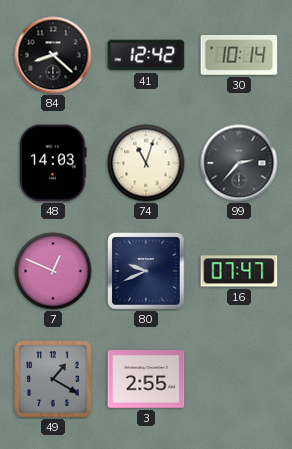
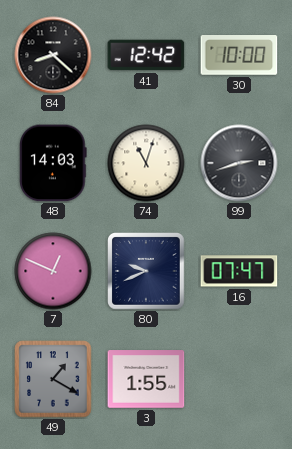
30: 10:14 -> 10:00
99: 2:37 -> 2:42
3: 2:55 -> 1:55
